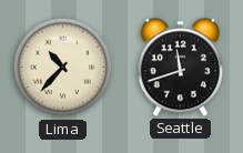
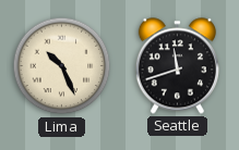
Lima: 10:37 -> 10:26
